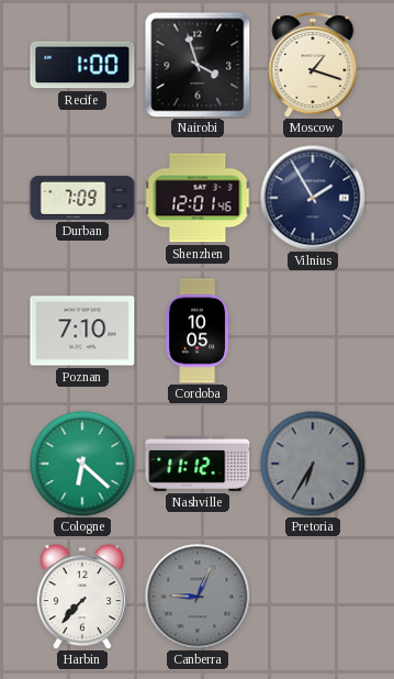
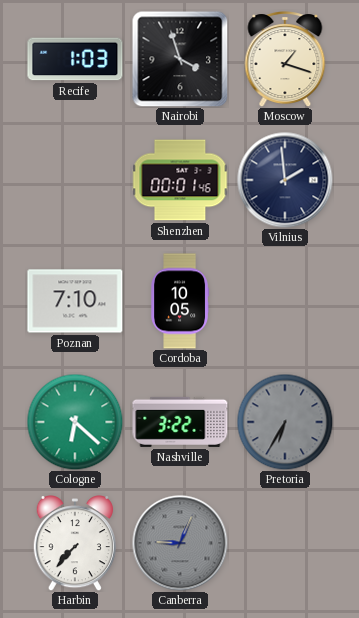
Recife: 1:00 -> 1:03
Durban: 7:09 -> none
Shenzhen: 12:01 -> 00:01
Vilnius: 1:55 -> 1:59
Nashville: 11:12 -> 3:22
